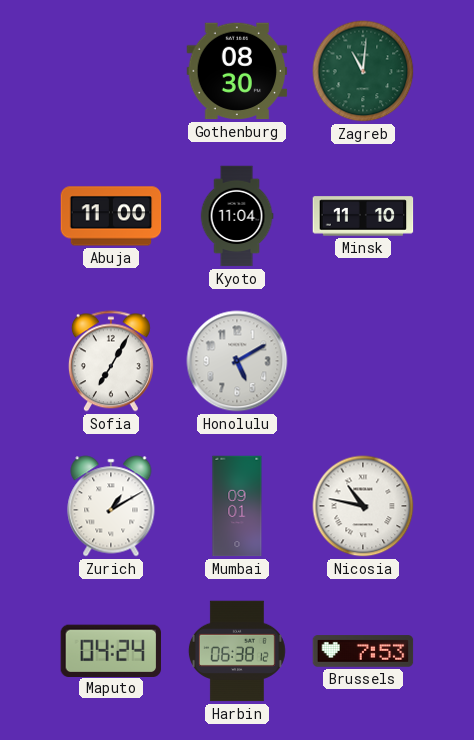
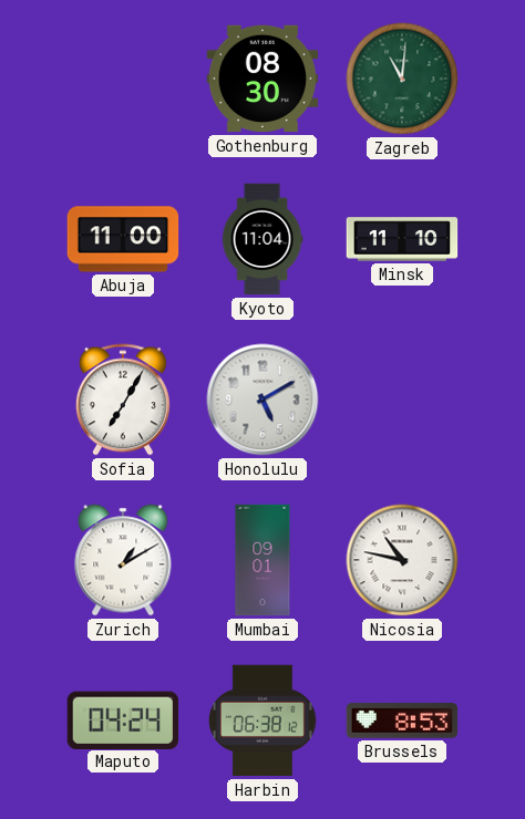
Brussels: 7:53 -> 8:53
